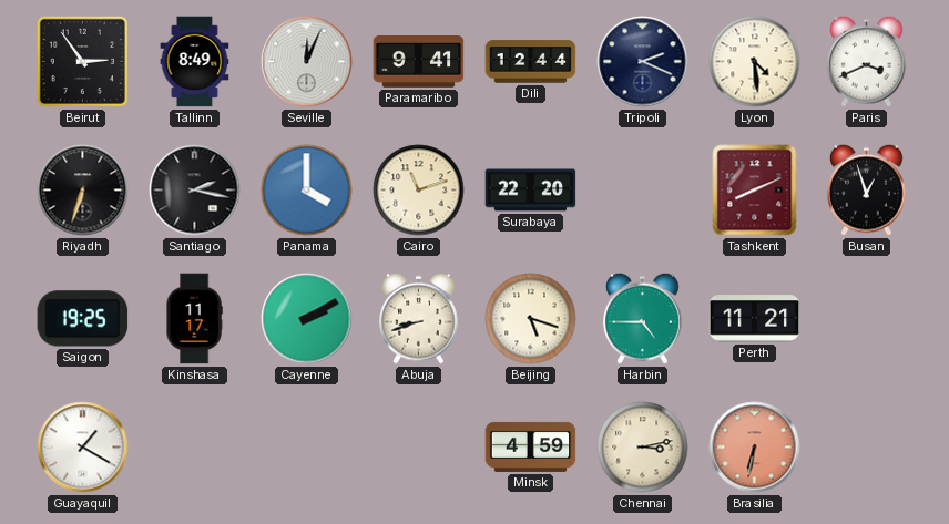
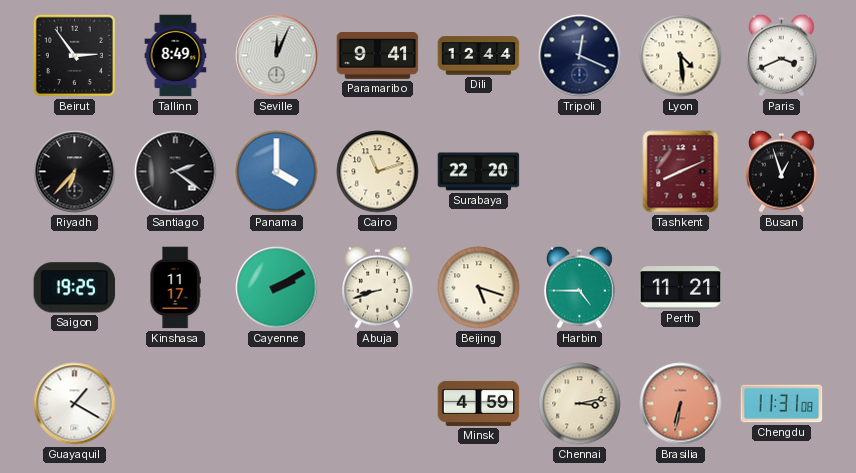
Tripoli: 2:19 -> 12:19
Riyadh: 6:33 -> 6:37
Santiago: 2:17 -> 2:21
Chengdu: none -> 11:31
